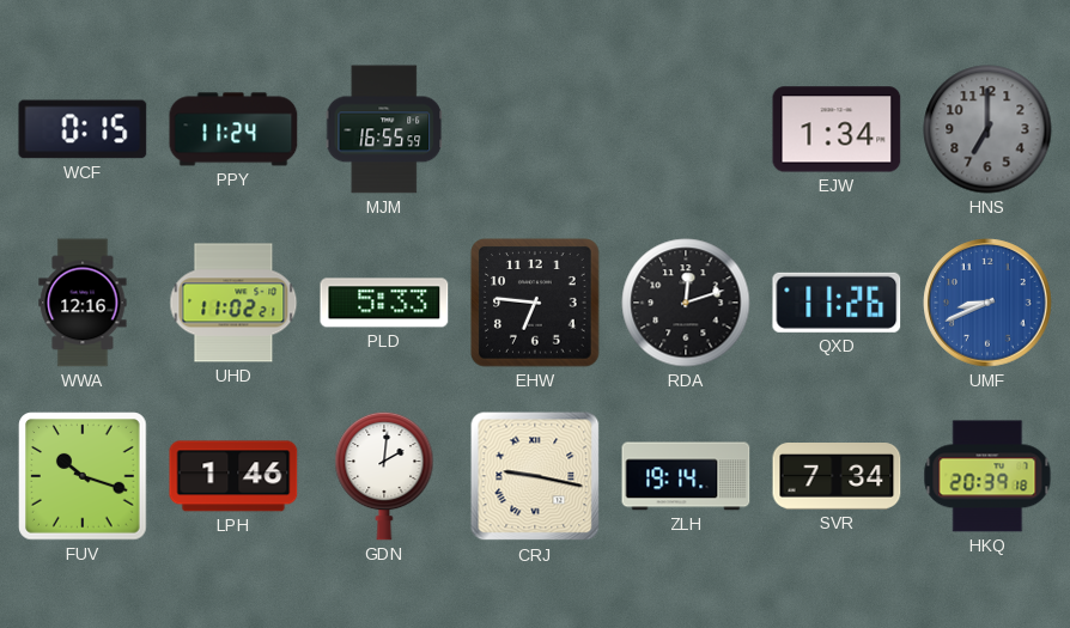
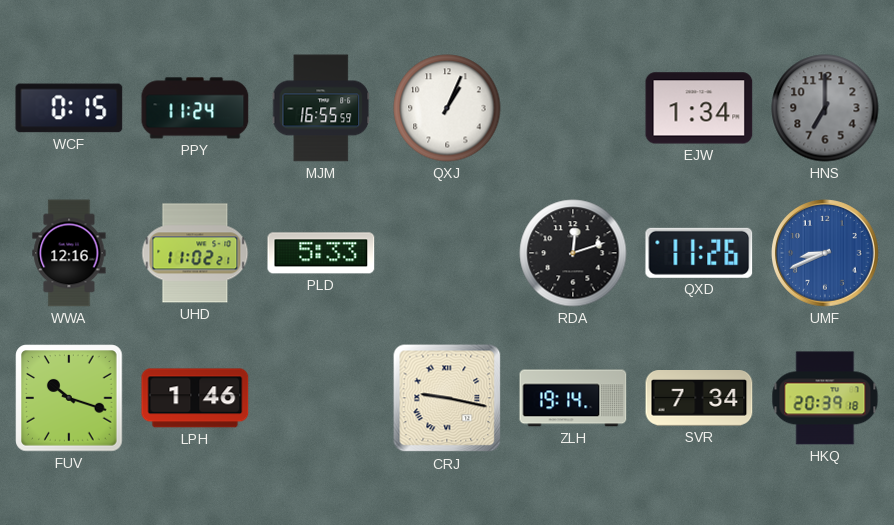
QXJ: none -> 1:04
EHW: 6:46 -> none
GDN: 2:01 -> none
